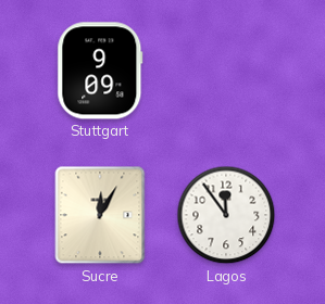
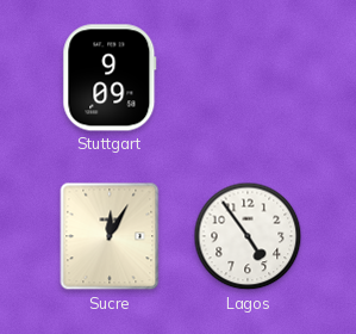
Lagos: 11:54 -> 4:54
